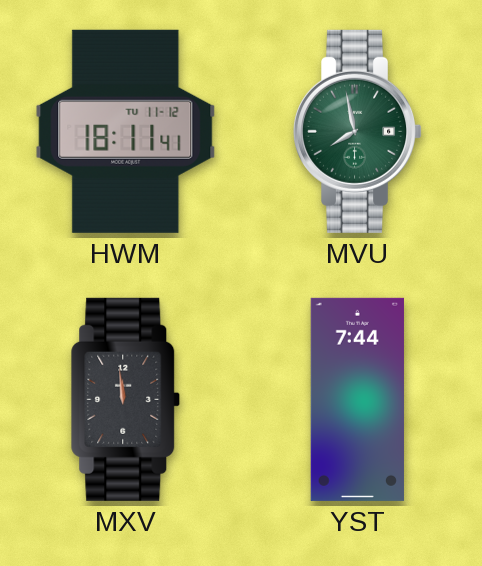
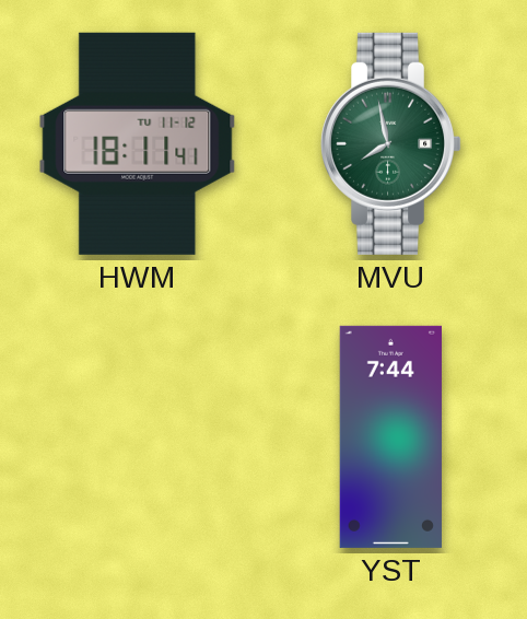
MXV: 11:59 -> none
